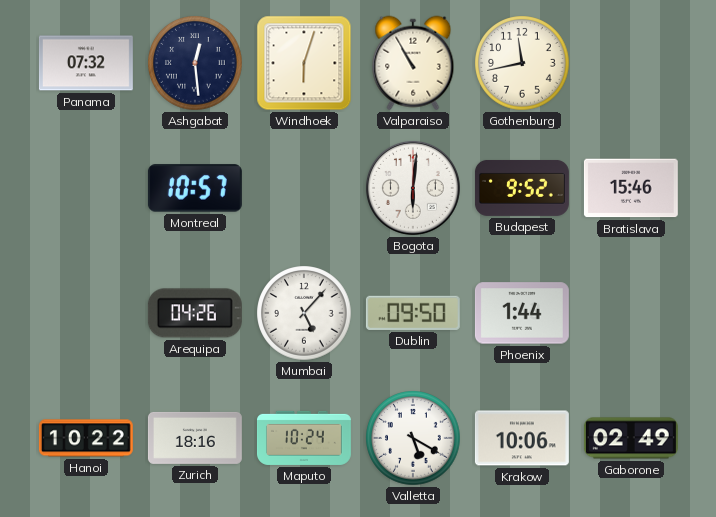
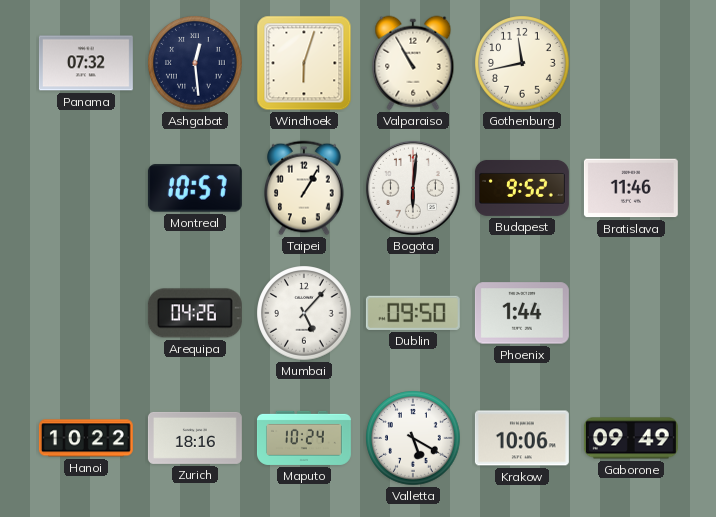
Taipei: none -> 1:05
Bratislava: 15:46 -> 11:46
Gaborone: 02:49 -> 09:49
